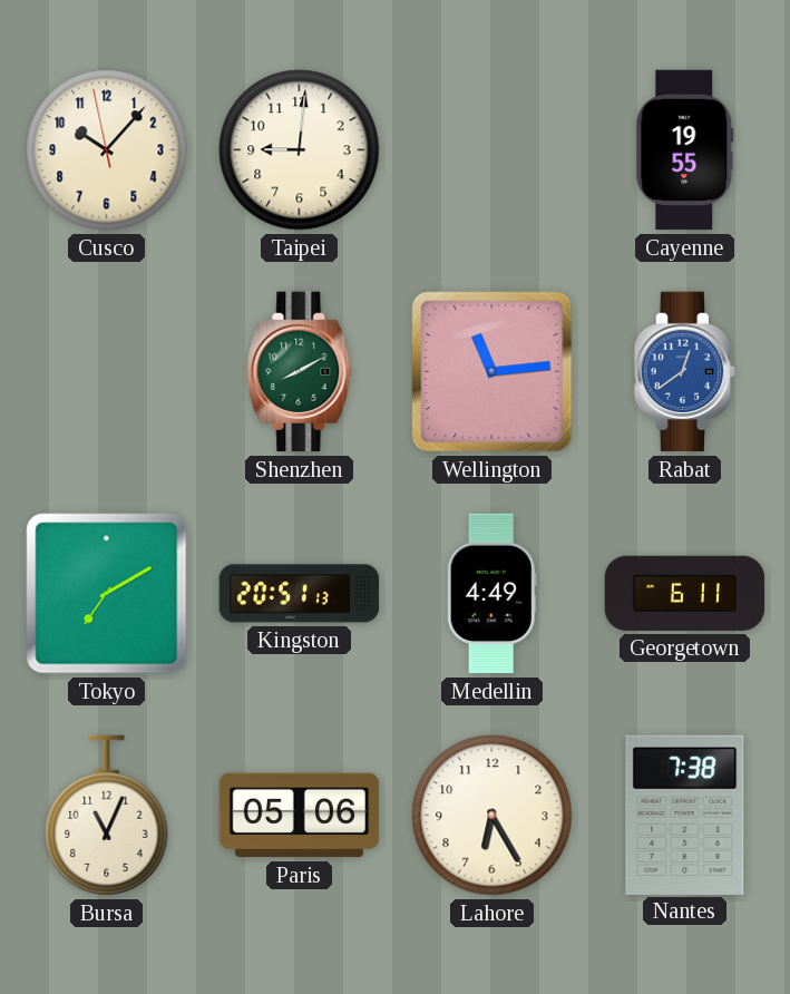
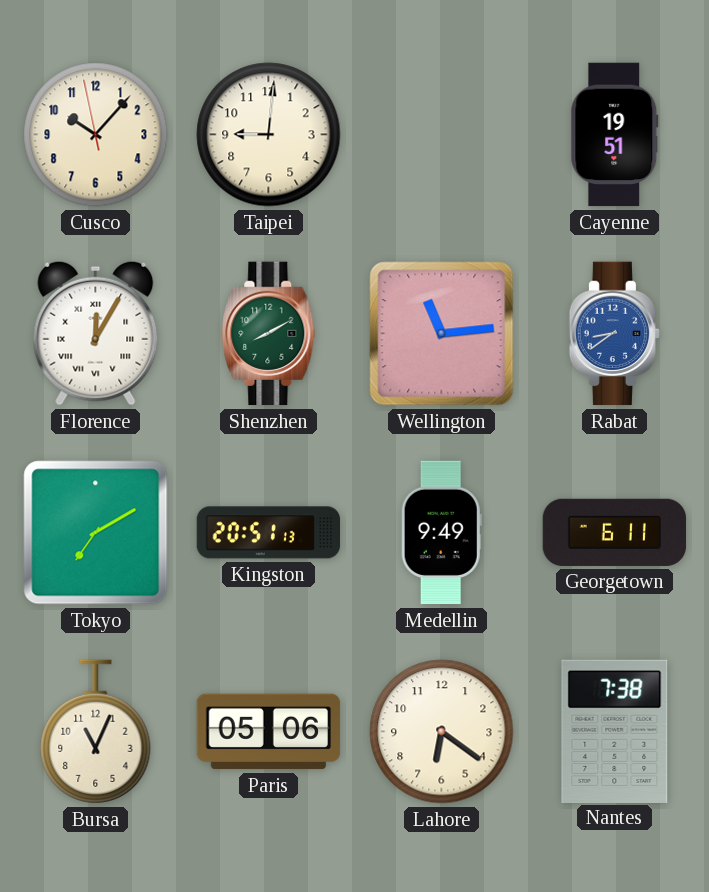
Cayenne: 19:55 -> 19:51
Florence: none -> 12:05
Rabat: 12:39 -> 8:39
Medellin: 4:49 -> 9:49
Lahore: 6:25 -> 6:21
